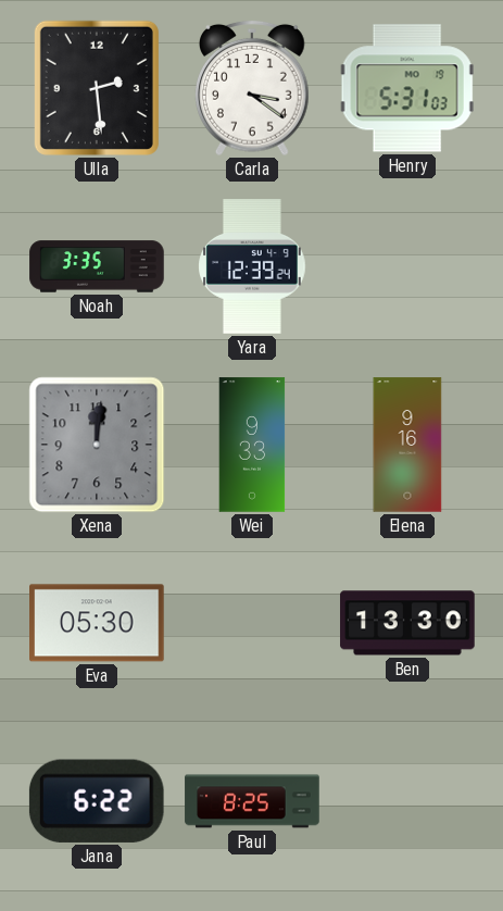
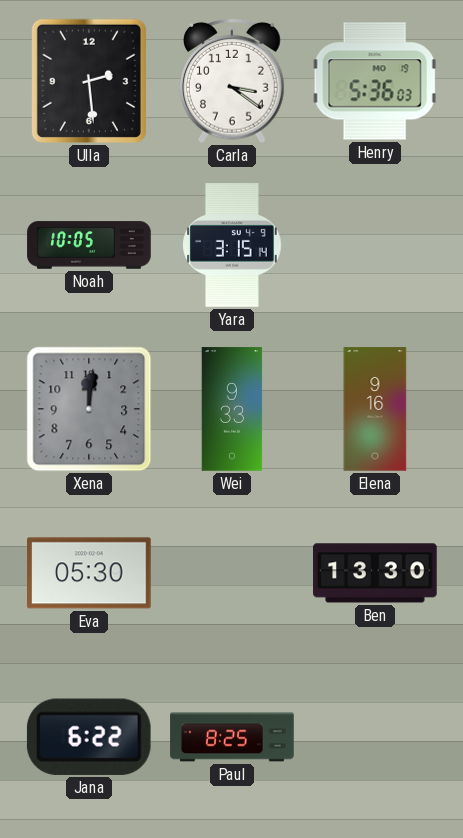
Henry: 5:31 -> 5:36
Noah: 3:35 -> 10:05
Yara: 12:39 -> 3:15
